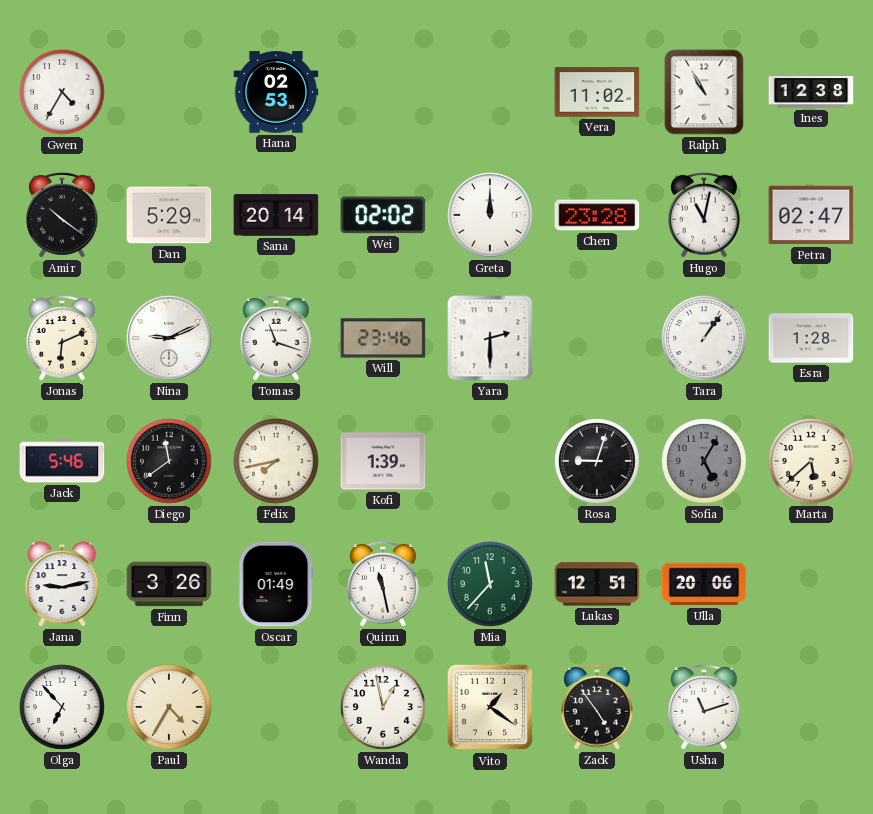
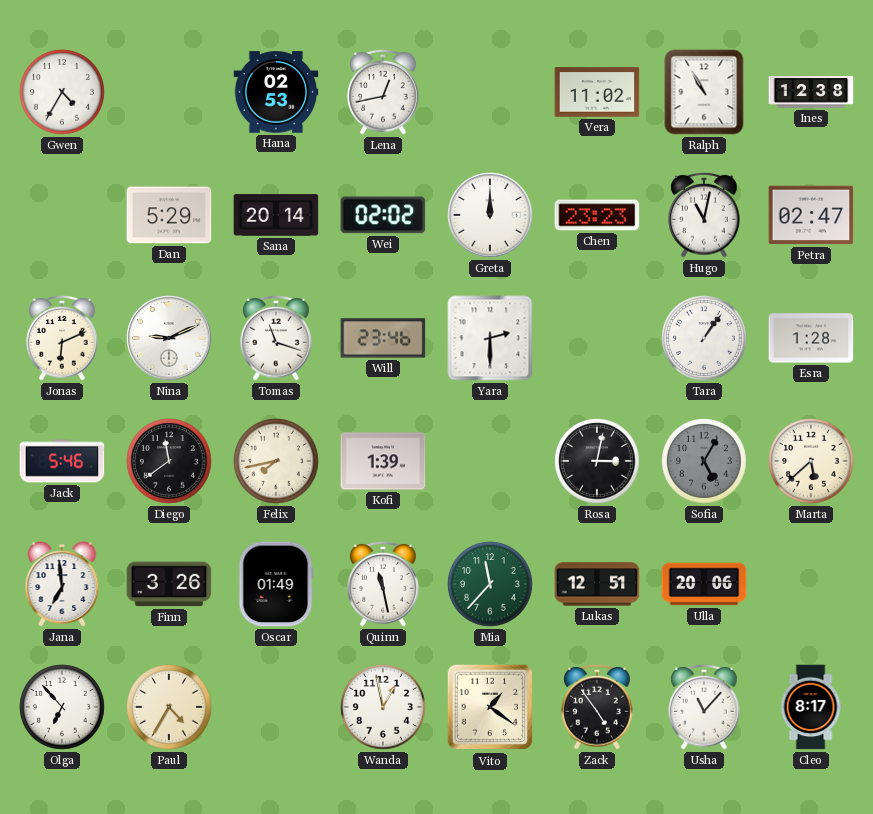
Lena: none -> 12:43
Amir: 10:21 -> none
Chen: 23:28 -> 23:23
Rosa: 9:03 -> 3:02
Jana: 9:13 -> 6:59
Usha: 11:12 -> 11:07
Cleo: none -> 8:17
